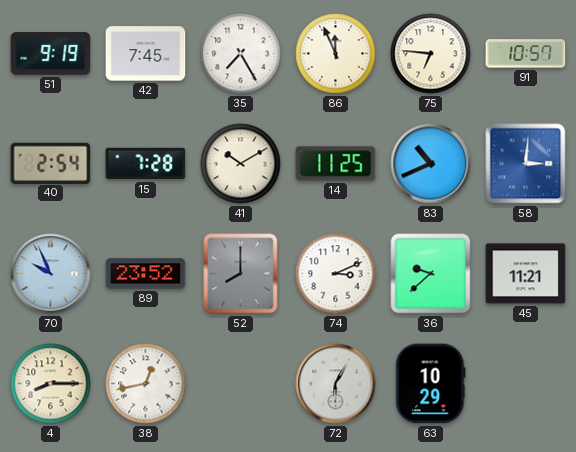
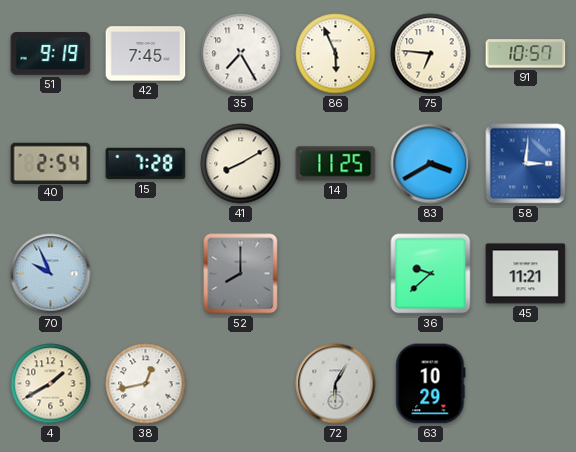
86: 11:56 -> 5:56
41: 10:10 -> 8:10
83: 10:41 -> 3:40
89: 23:52 -> none
74: 3:11 -> none
4: 8:15 -> 1:40
